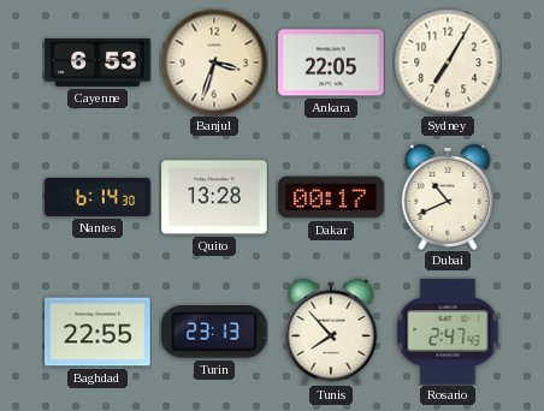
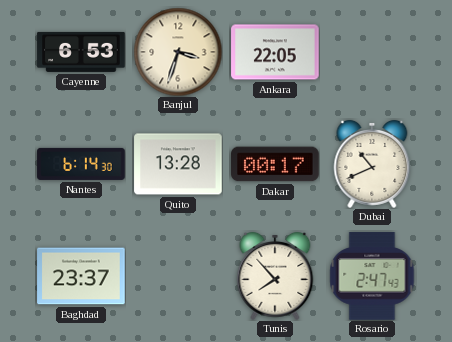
Sydney: 7:05 -> none
Baghdad: 22:55 -> 23:37
Turin: 23:13 -> none
